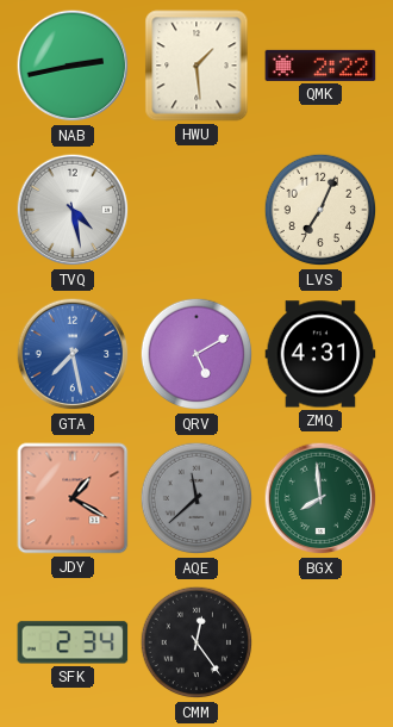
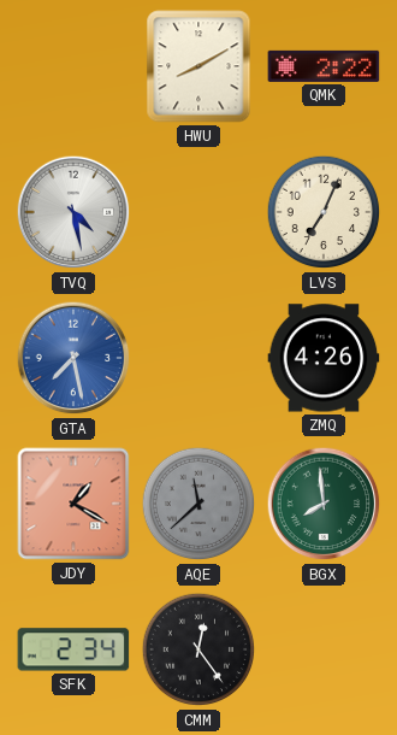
NAB: 2:43 -> none
HWU: 1:29 -> 8:10
QRV: 5:10 -> none
ZMQ: 4:31 -> 4:26
